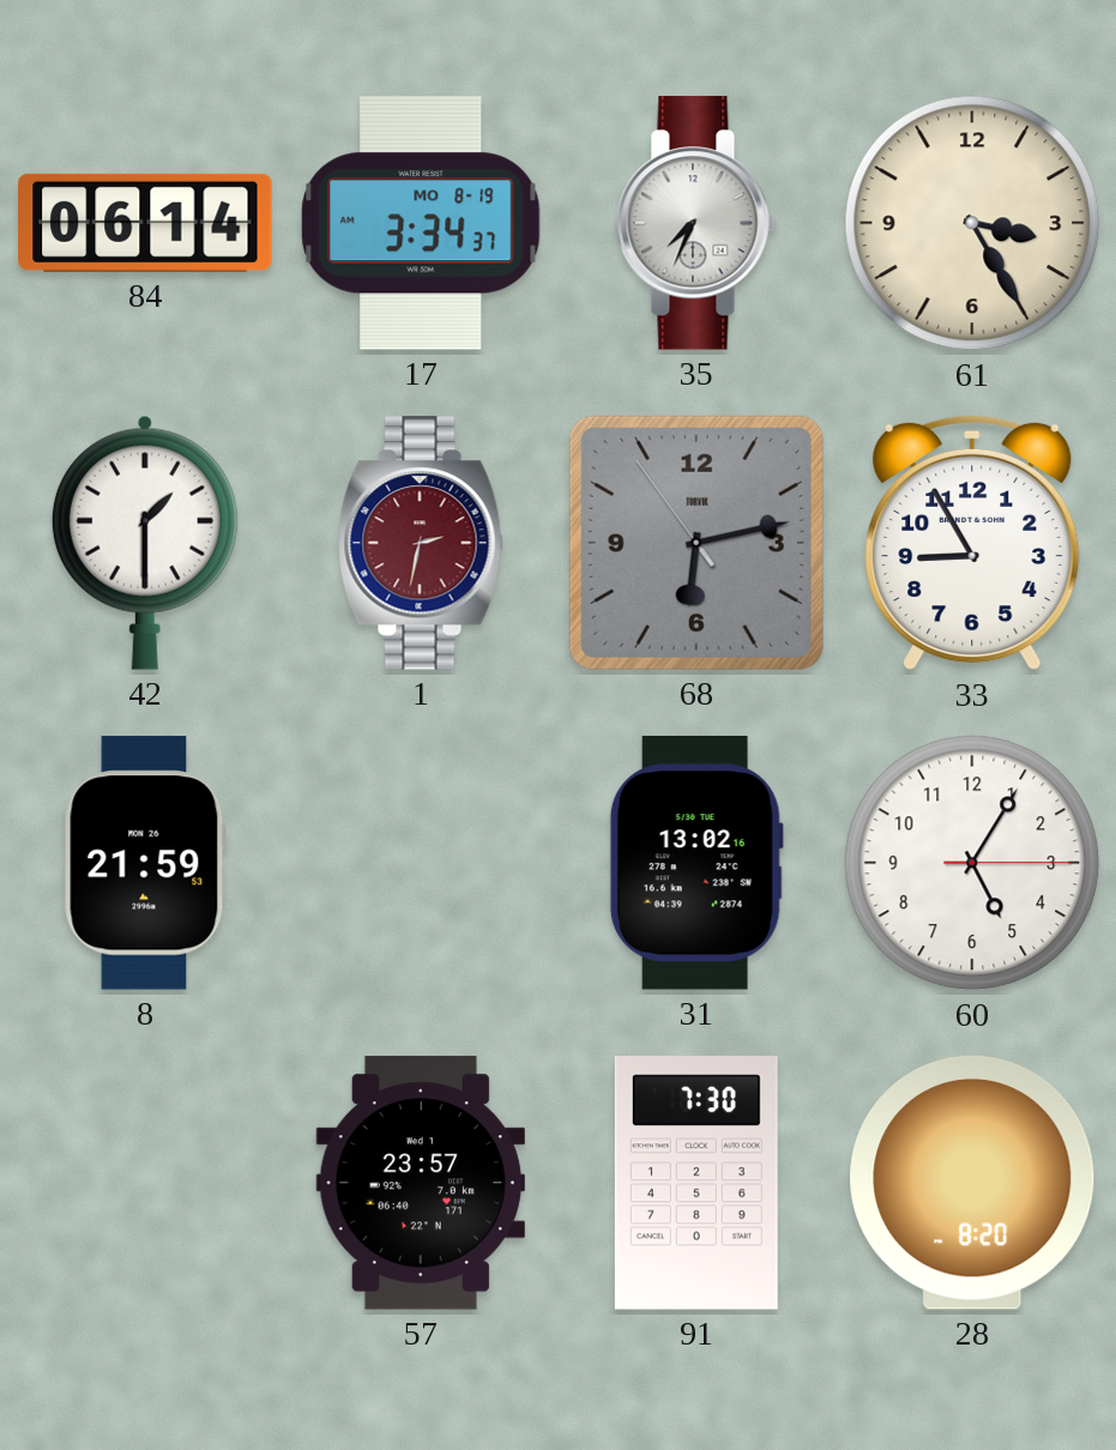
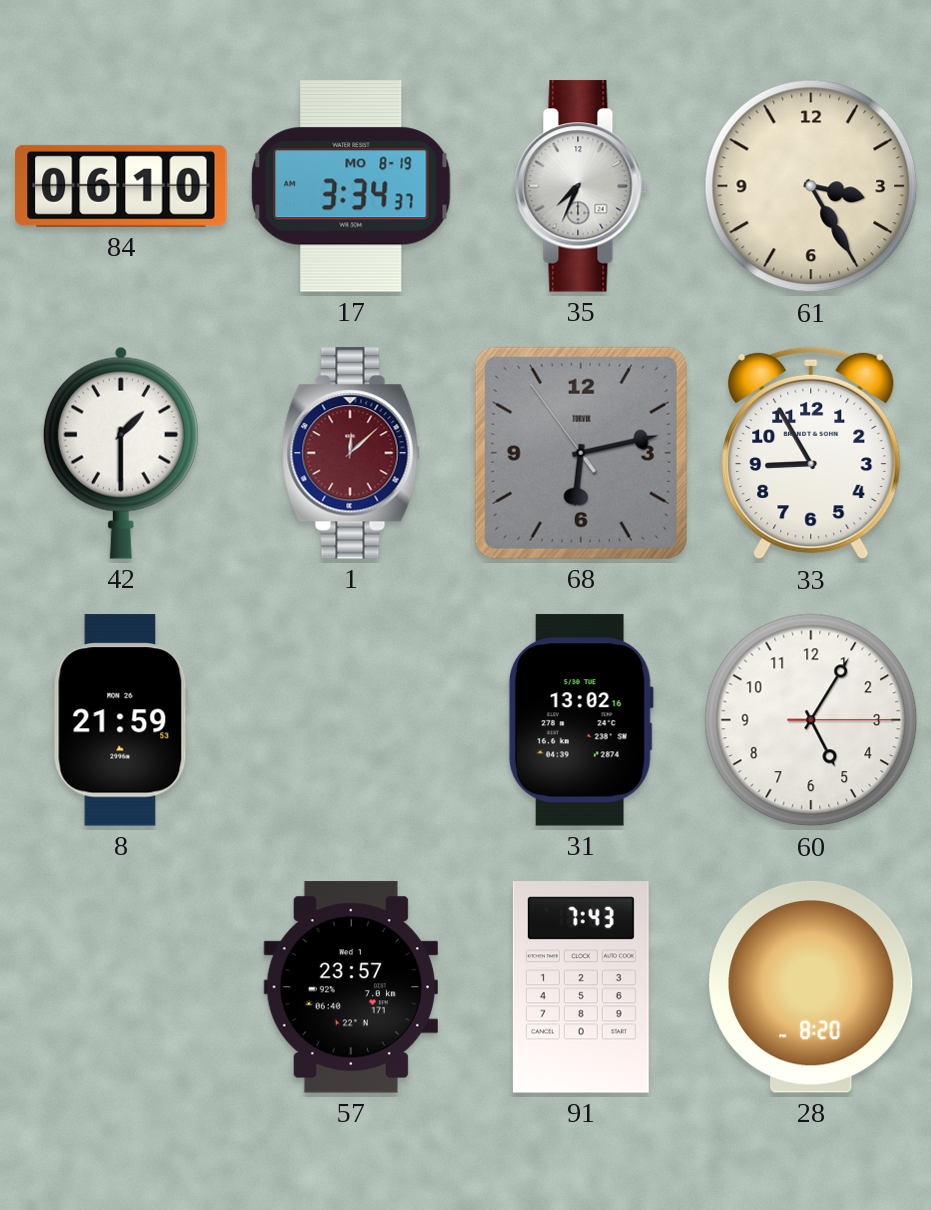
84: 06:14 -> 06:10
1: 2:32 -> 12:08
91: 7:30 -> 7:43
